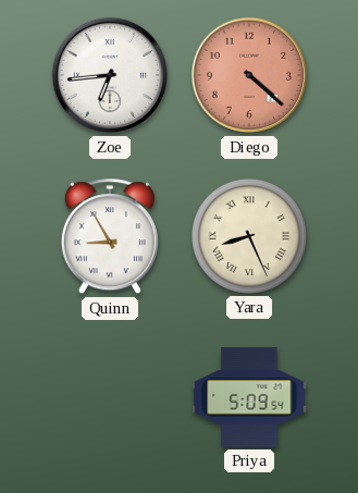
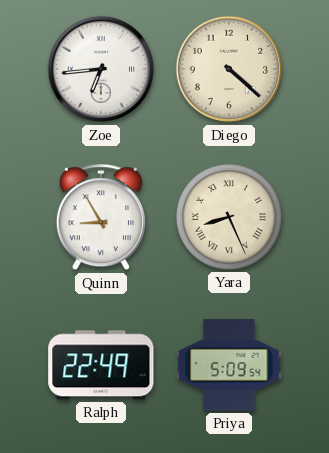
Diego dial: salmon -> cream
Ralph: none -> 22:49
